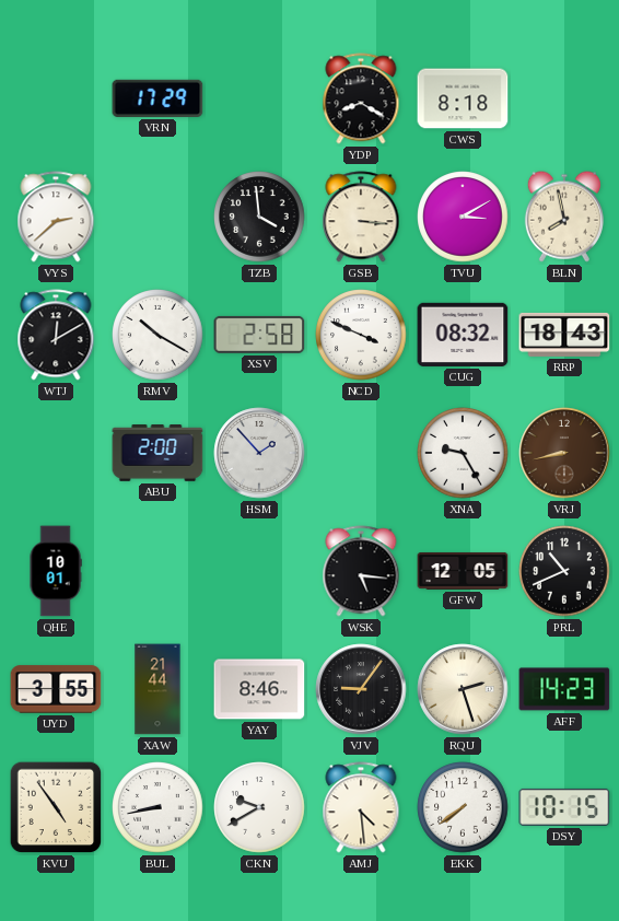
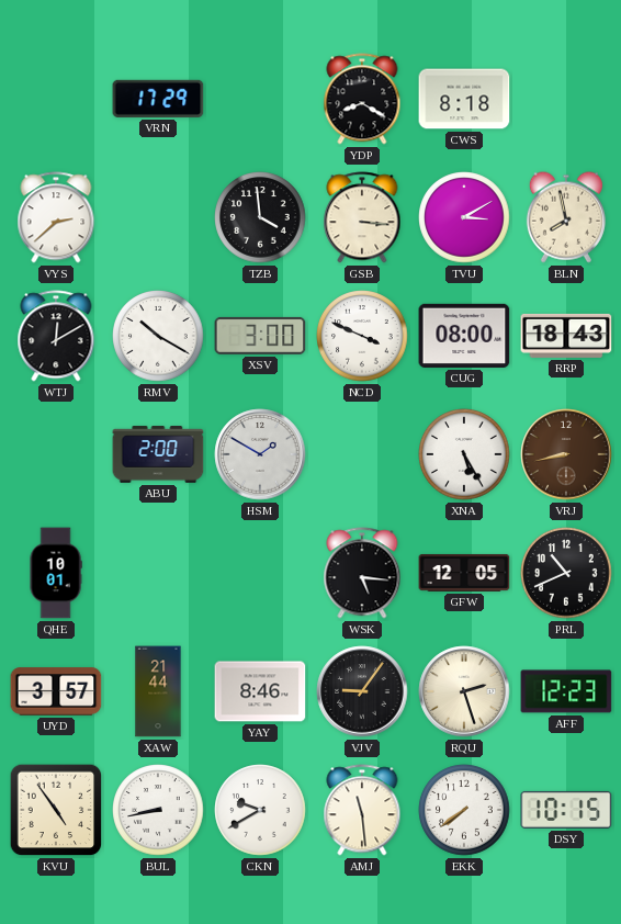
XSV: 2:58 -> 3:00
CUG: 08:32 -> 08:00
HSM: 1:53 -> 1:50
XNA: 9:25 -> 5:25
UYD: 3:55 -> 3:57
AFF: 14:23 -> 12:23
AMJ: 4:29 -> 11:29
